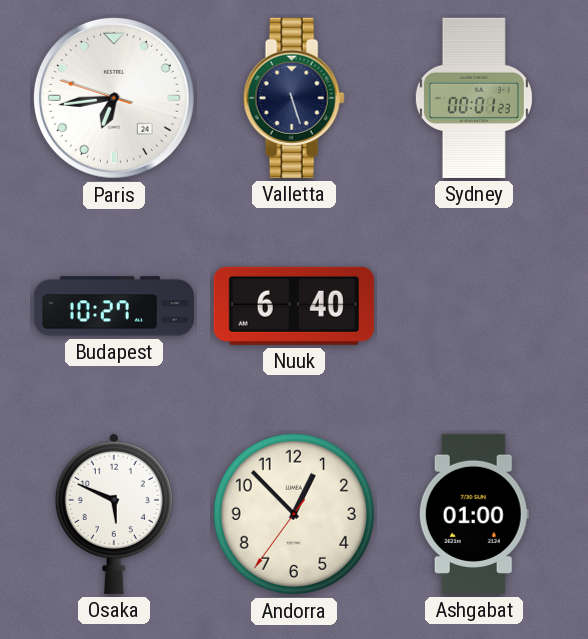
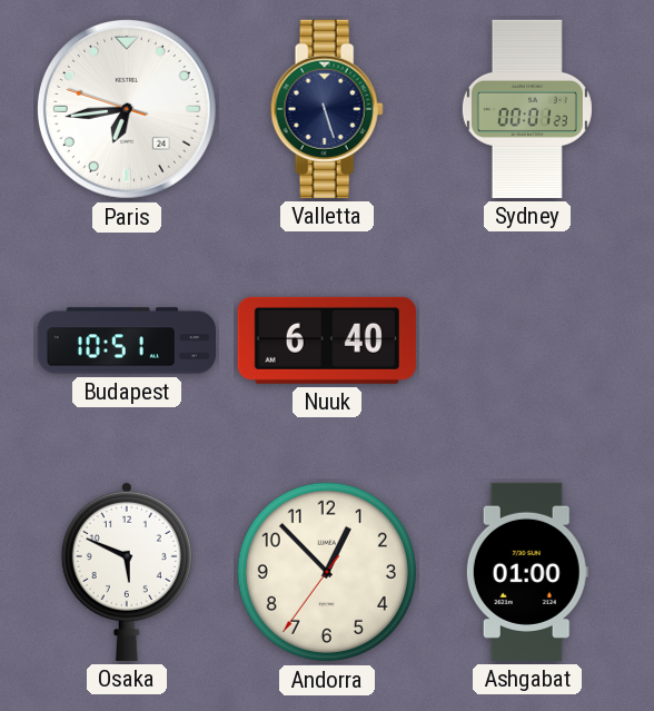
Budapest: 10:27 -> 10:51
